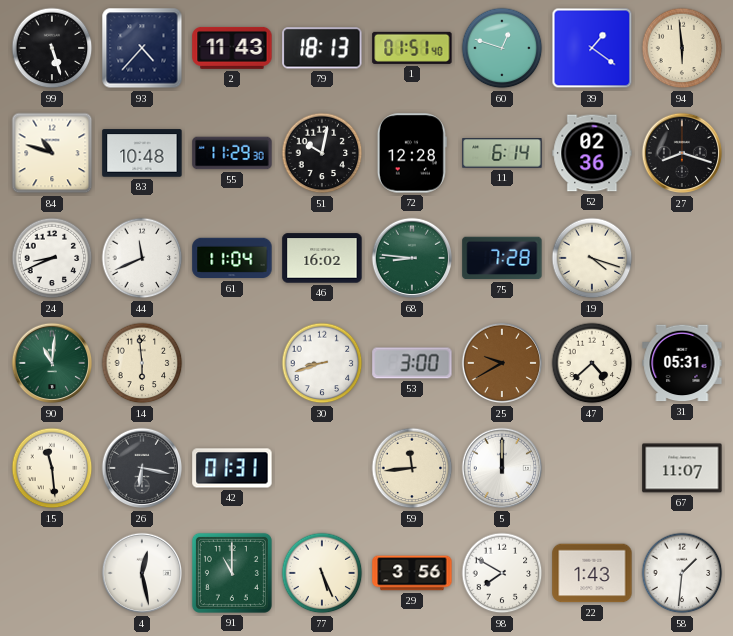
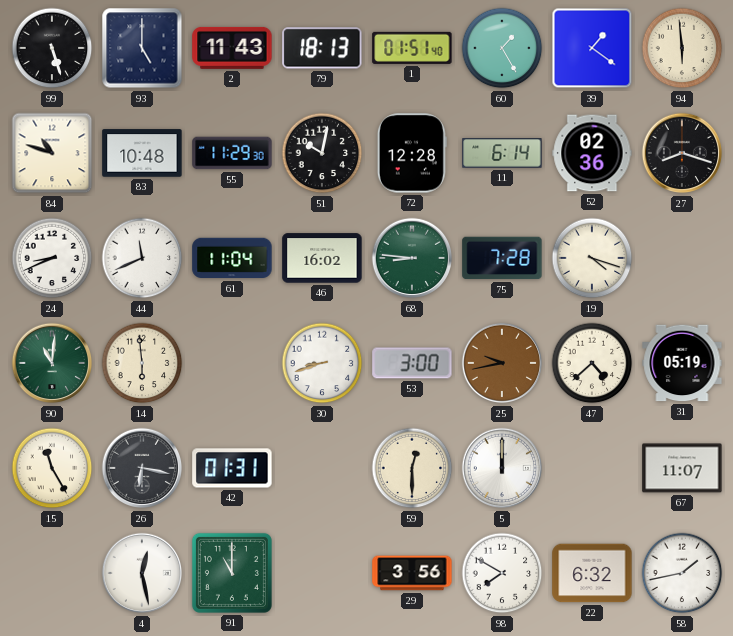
93: 4:37 -> 5:00
60: 12:48 -> 1:25
25: 9:40 -> 9:43
31: 05:31 -> 05:19
15: 11:29 -> 11:25
59: 11:44 -> 12:30
77: 5:26 -> none
22: 1:43 -> 6:32
58: 1:31 -> 1:43
